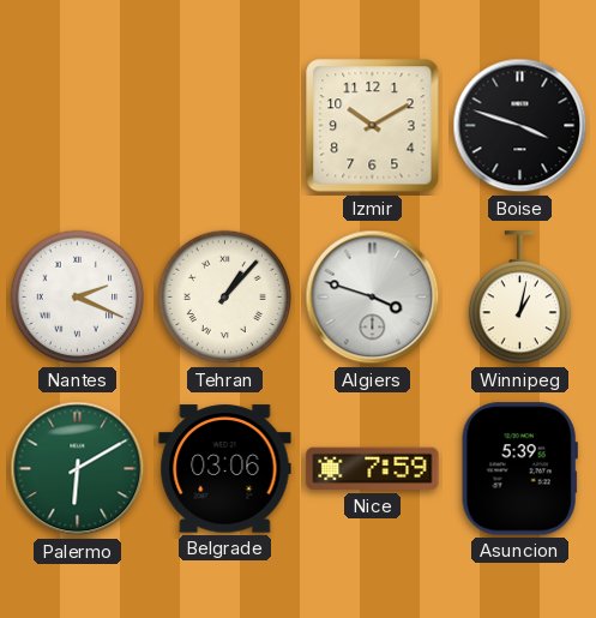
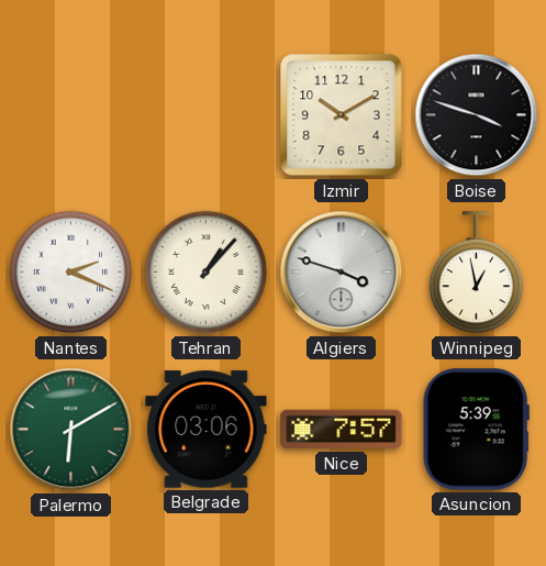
Winnipeg: 1:02 -> 12:58
Nice: 7:59 -> 7:57
